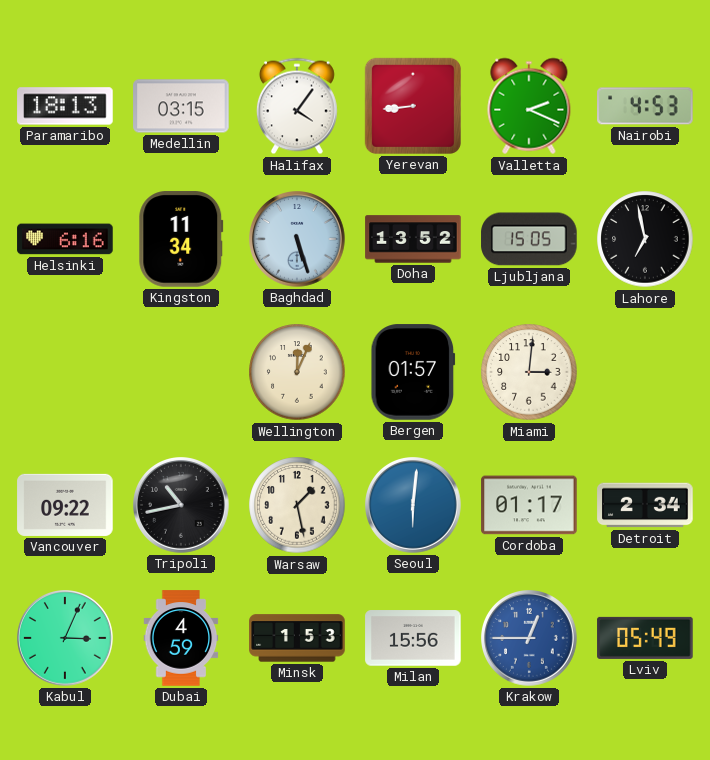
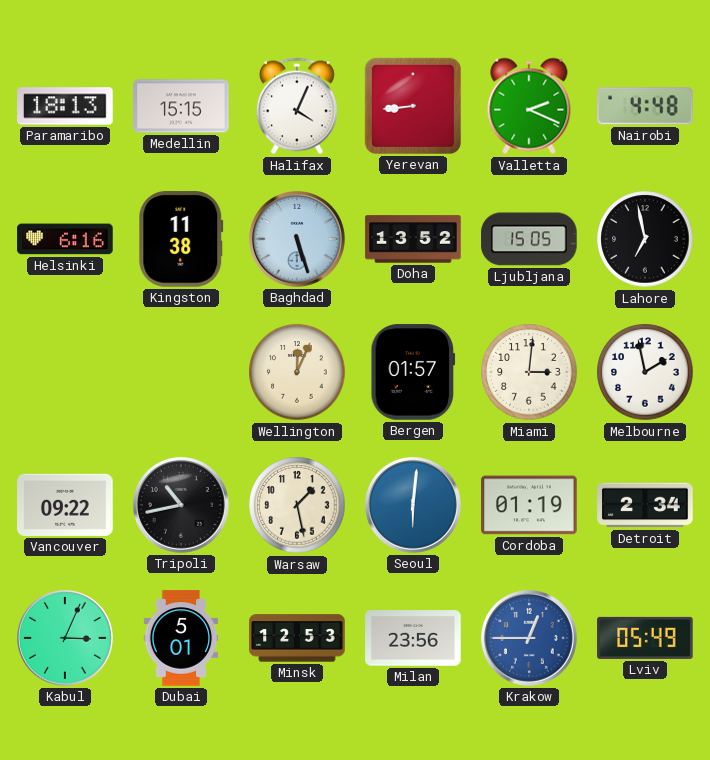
Medellin: 03:15 -> 15:15
Halifax: 4:06 -> 4:04
Nairobi: 4:53 -> 4:48
Kingston: 11:34 -> 11:38
Melbourne: none -> 1:58
Cordoba: 01:17 -> 01:19
Dubai: 4:59 -> 5:01
Minsk: 1:53 -> 12:53
Milan: 15:56 -> 23:56
